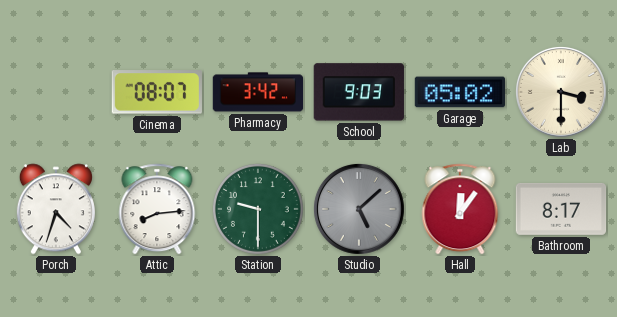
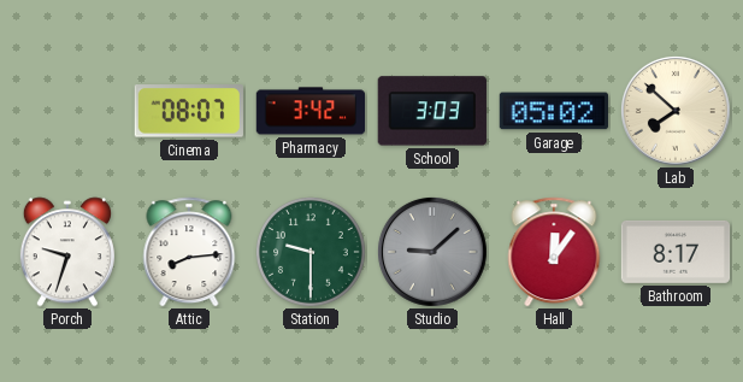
School: 9:03 -> 3:03
Lab: 3:30 -> 7:52
Porch: 4:33 -> 9:33
Studio: 5:08 -> 9:08
